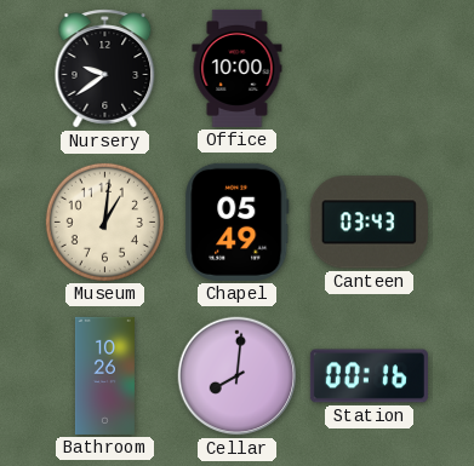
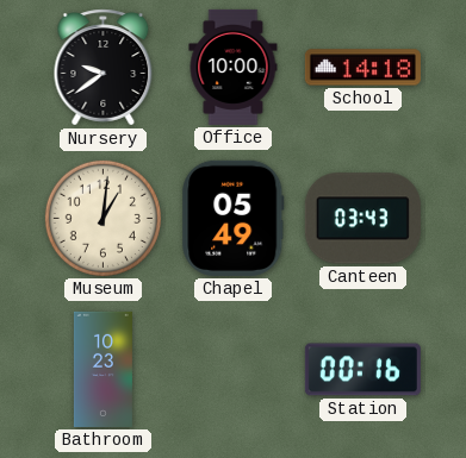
School: none -> 14:18
Bathroom: 10:26 -> 10:23
Cellar: 8:01 -> none
